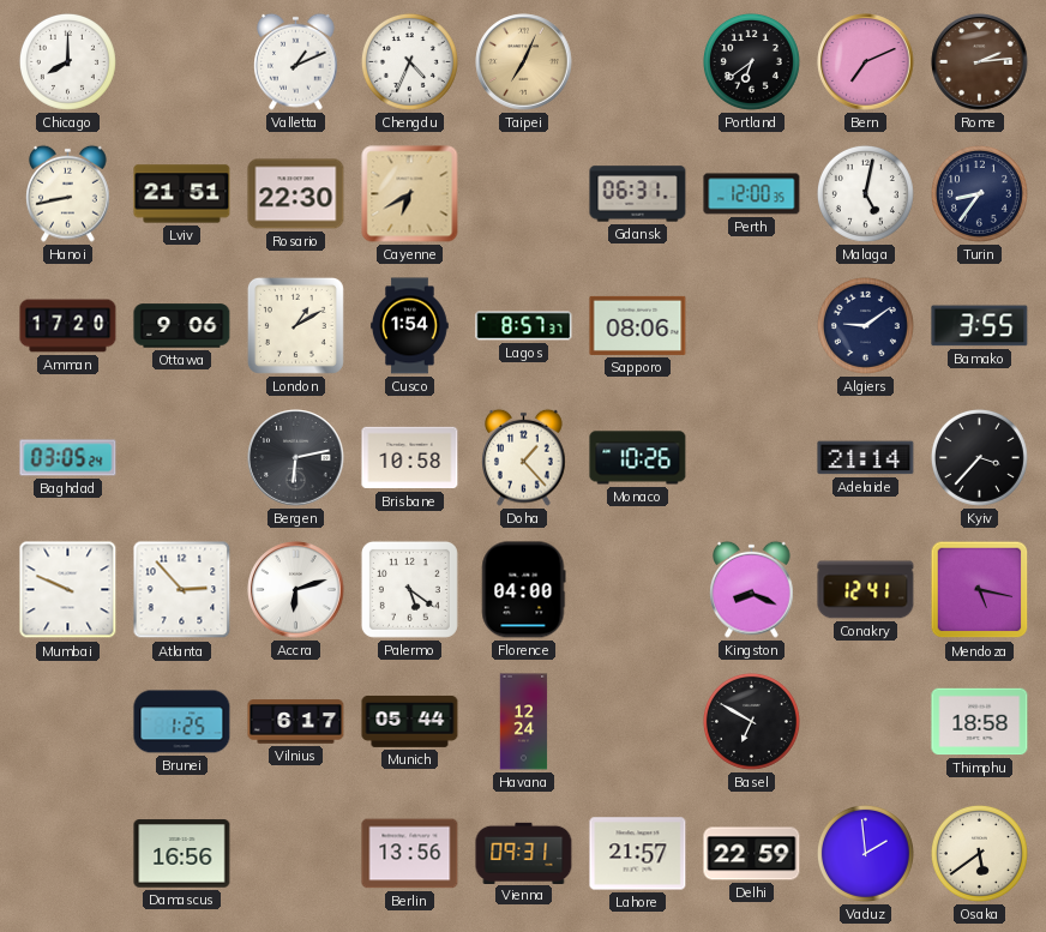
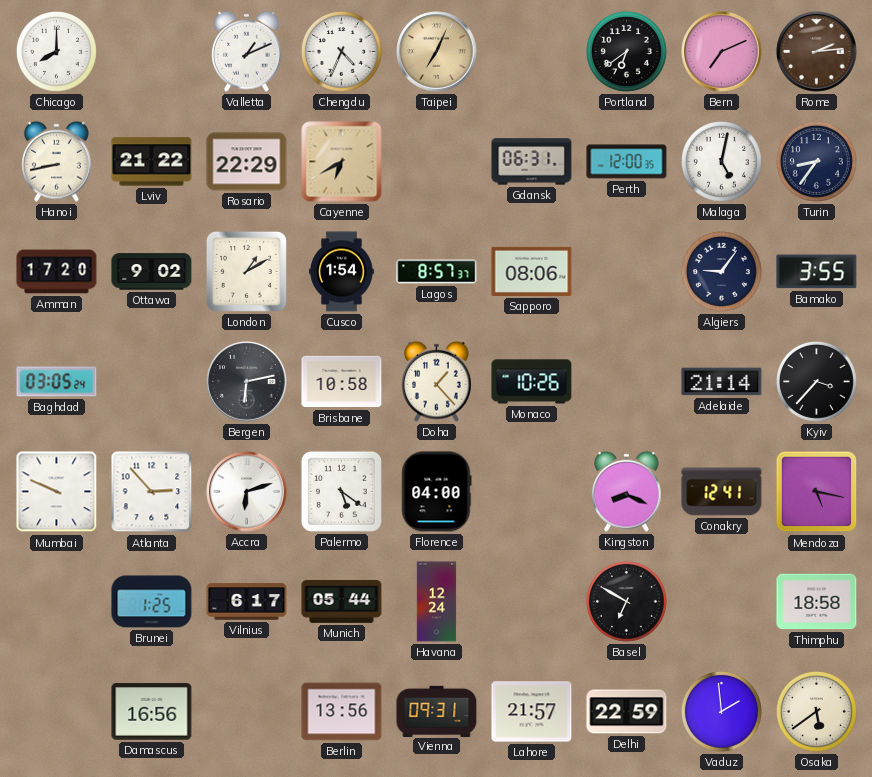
Lviv: 21:51 -> 21:22
Rosario: 22:30 -> 22:29
Ottawa: 9:06 -> 9:02
Algiers: 9:09 -> 9:06
